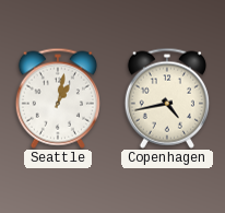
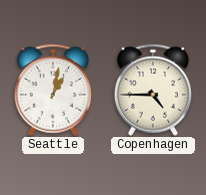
Copenhagen: 4:43 -> 4:45
